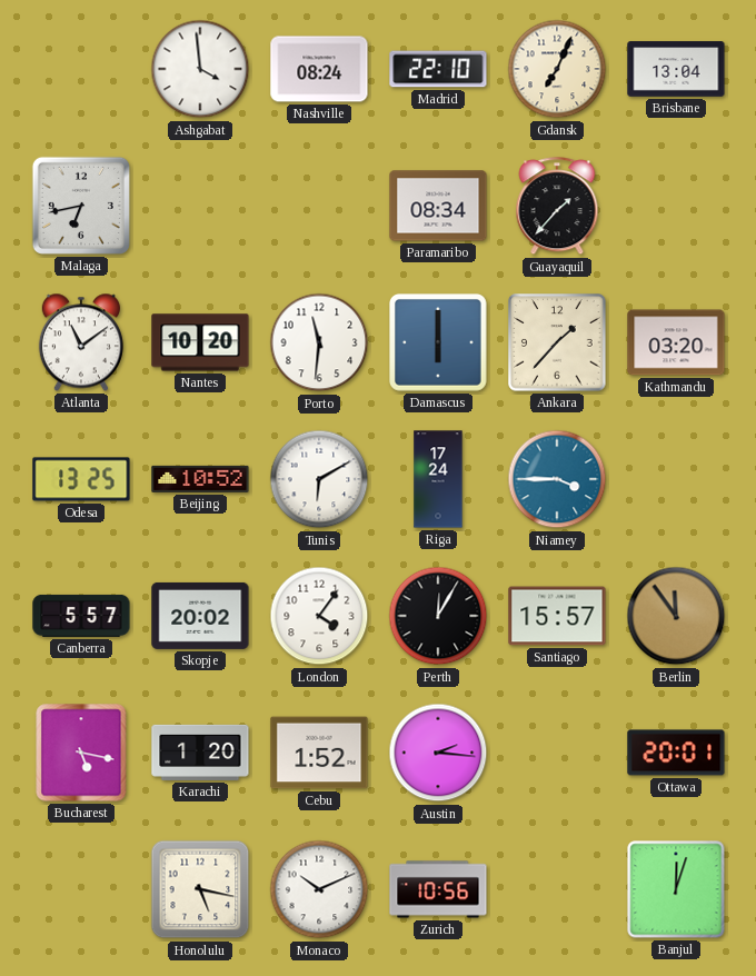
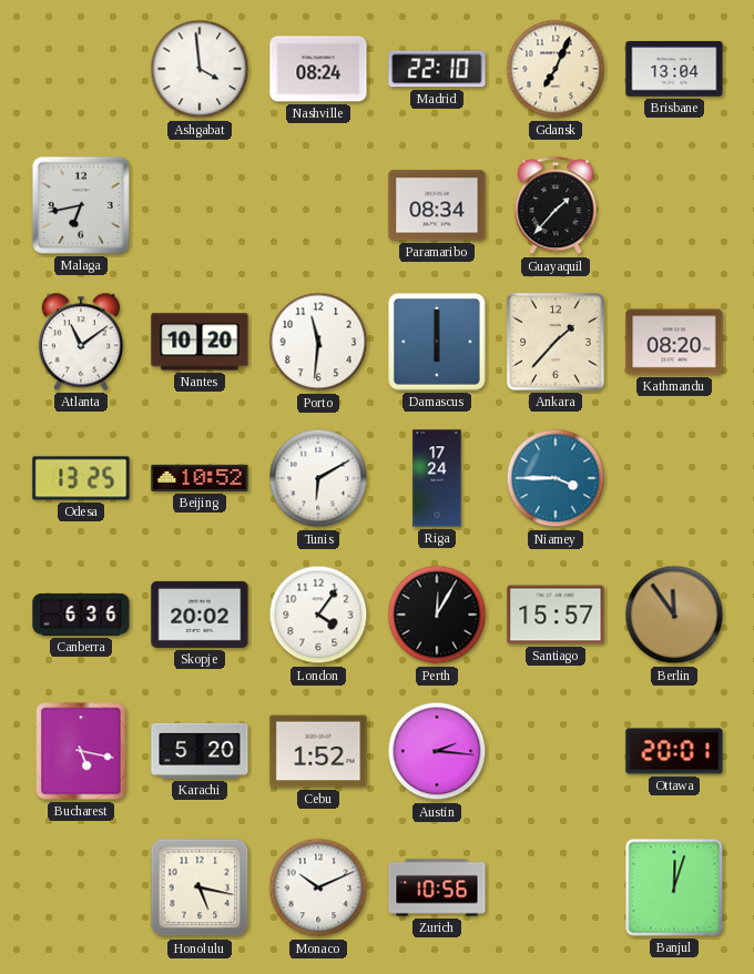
Kathmandu: 03:20 -> 08:20
Canberra: 5:57 -> 6:36
Karachi: 1:20 -> 5:20
